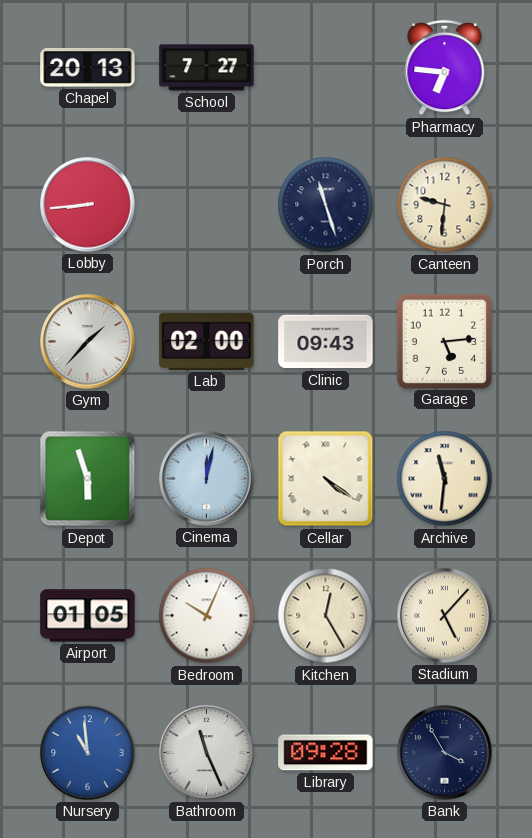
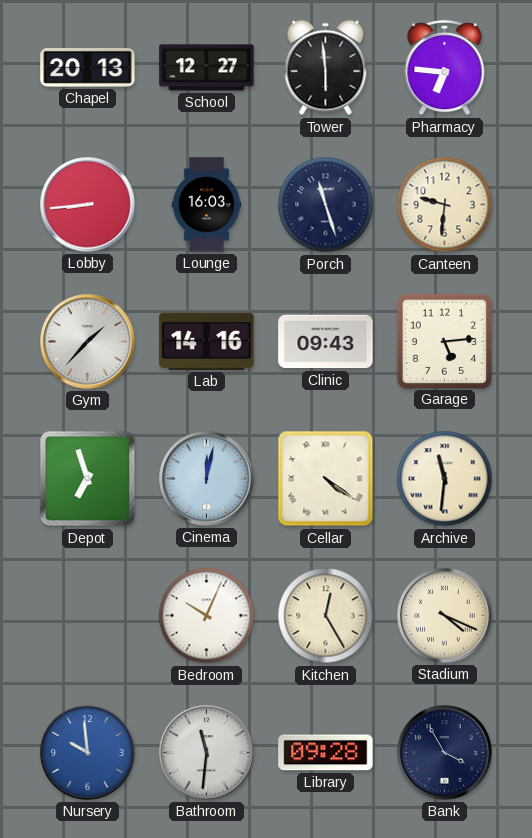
School: 7:27 -> 12:27
Tower: none -> 5:59
Lounge: none -> 16:03
Lab: 02:00 -> 14:16
Depot: 5:57 -> 6:57
Airport: 01:05 -> none
Stadium: 5:07 -> 4:19
Nursery: 10:59 -> 9:59
Bathroom: 11:26 -> 11:31
